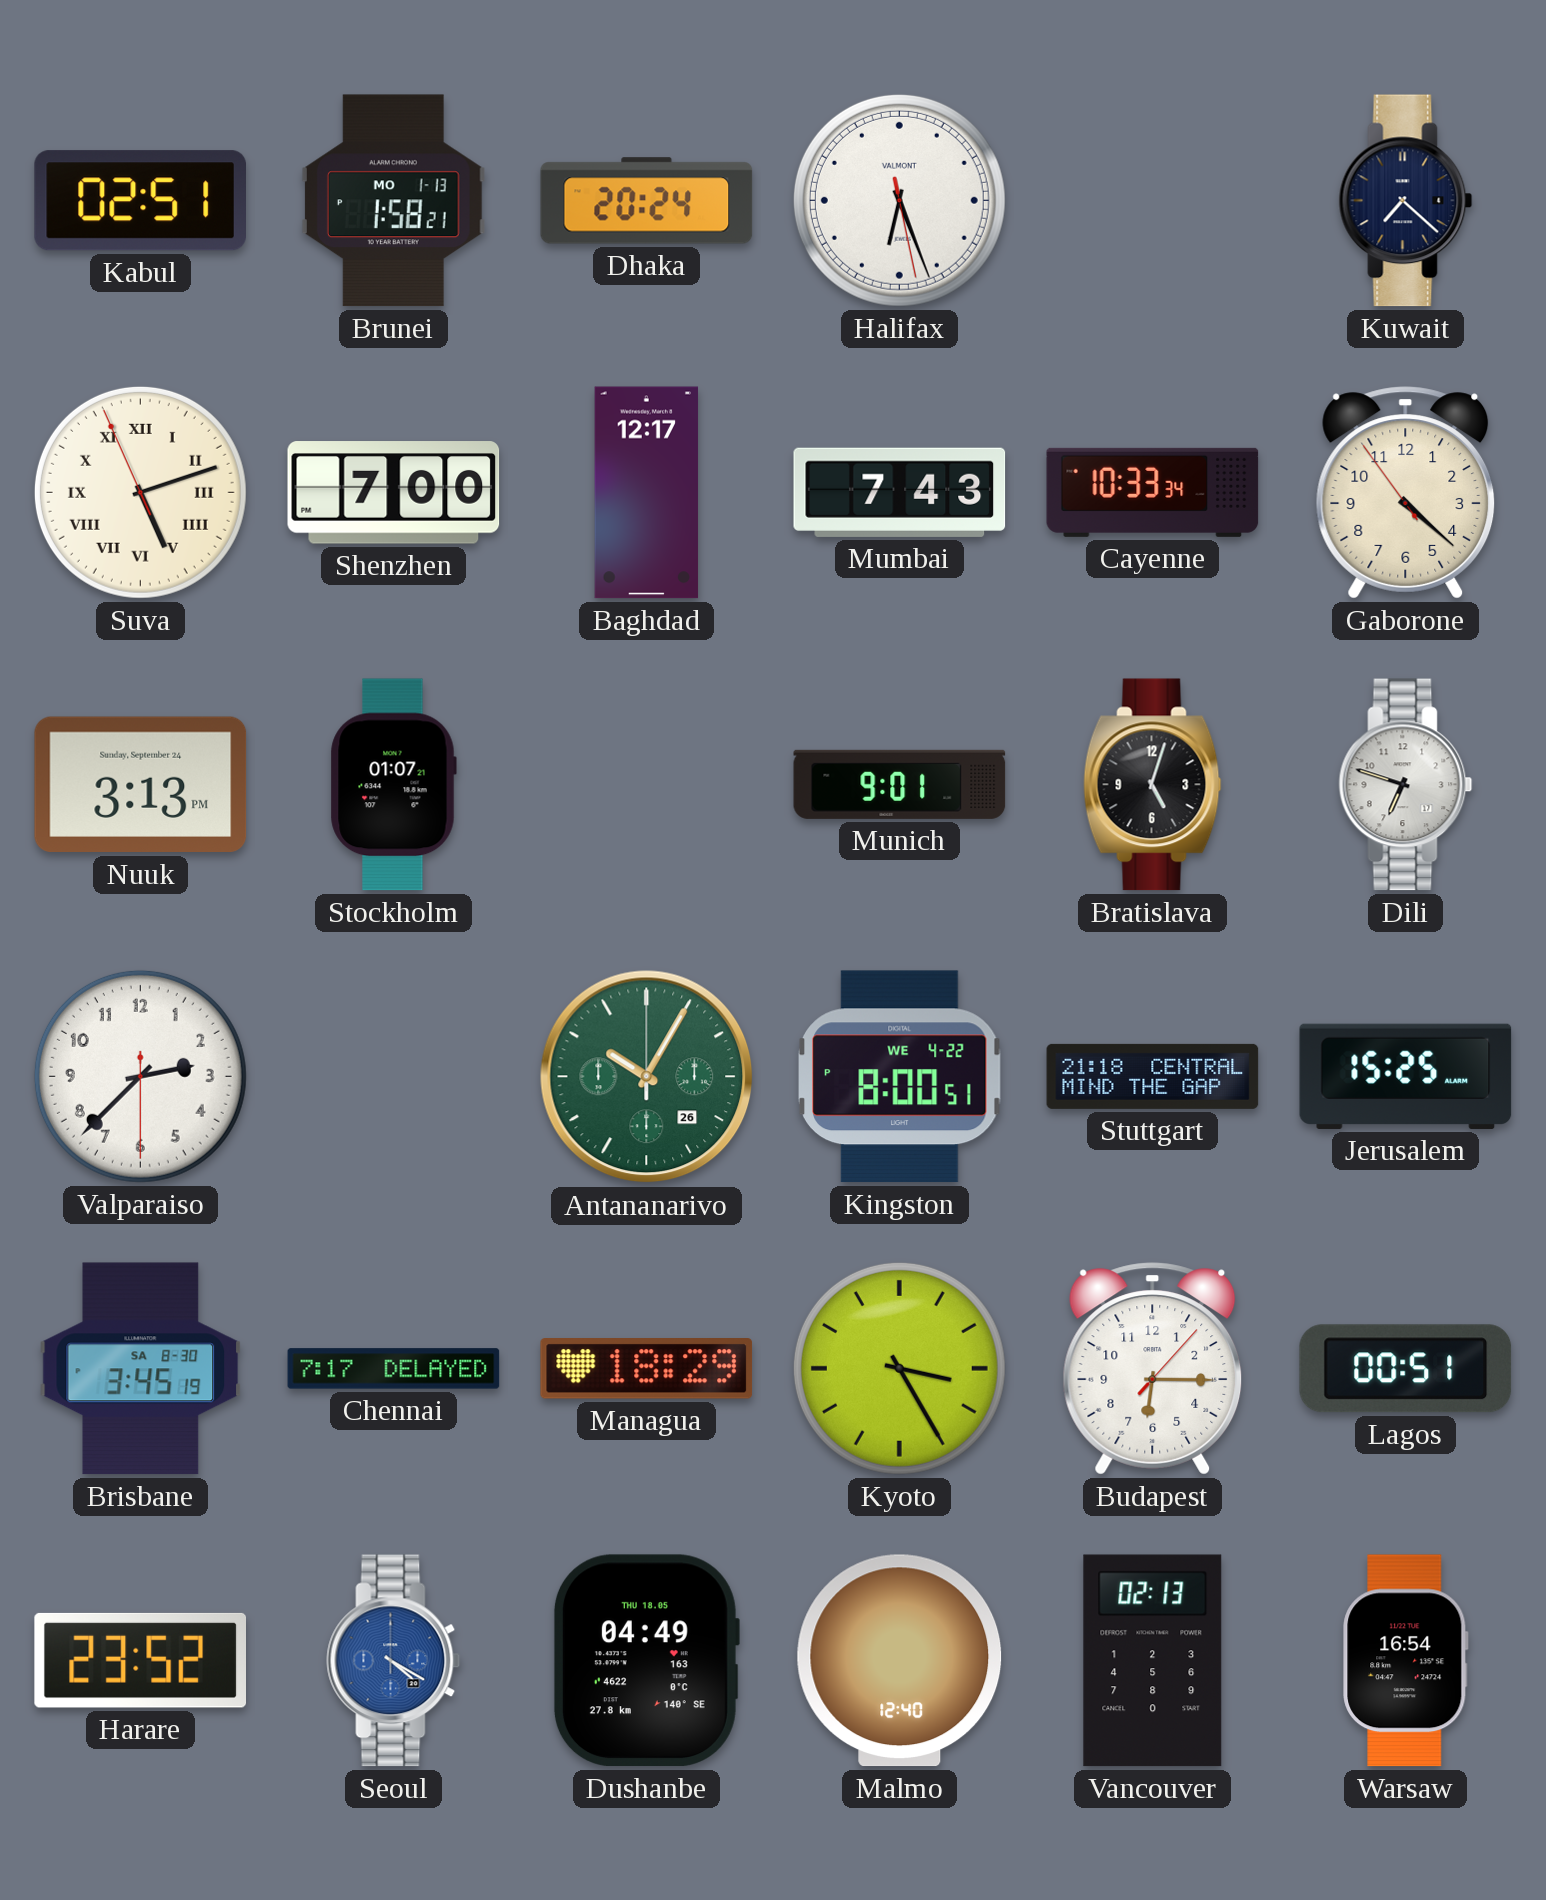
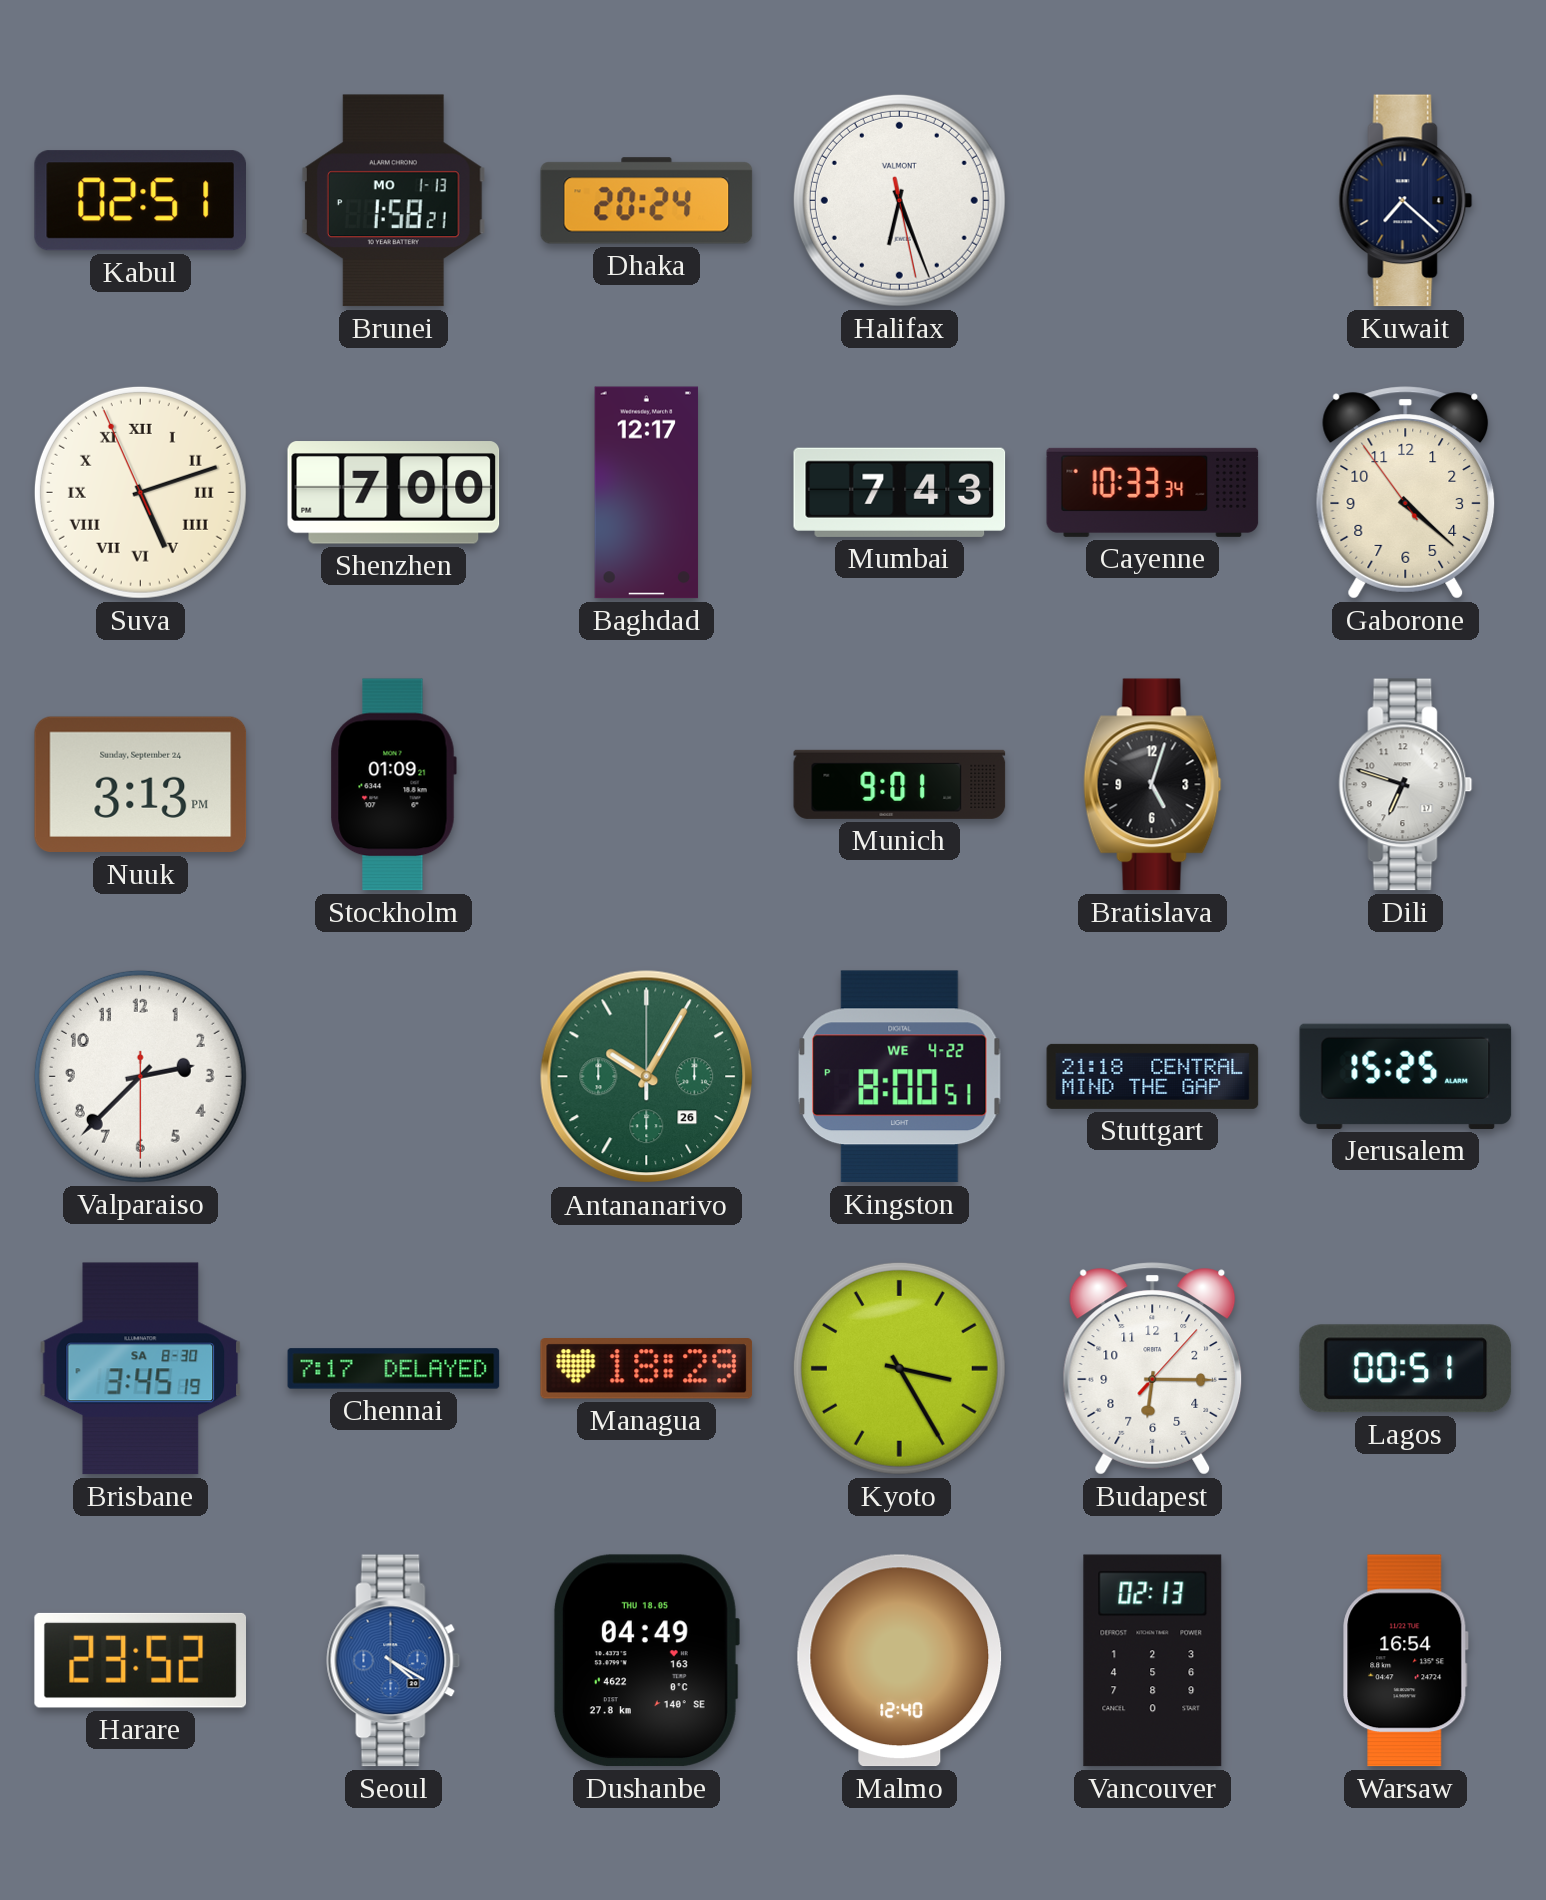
Stockholm: 01:07 -> 01:09
